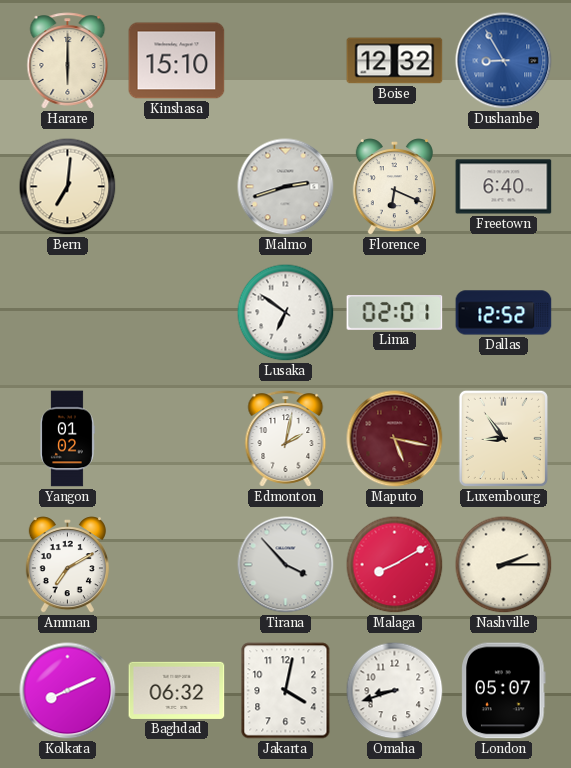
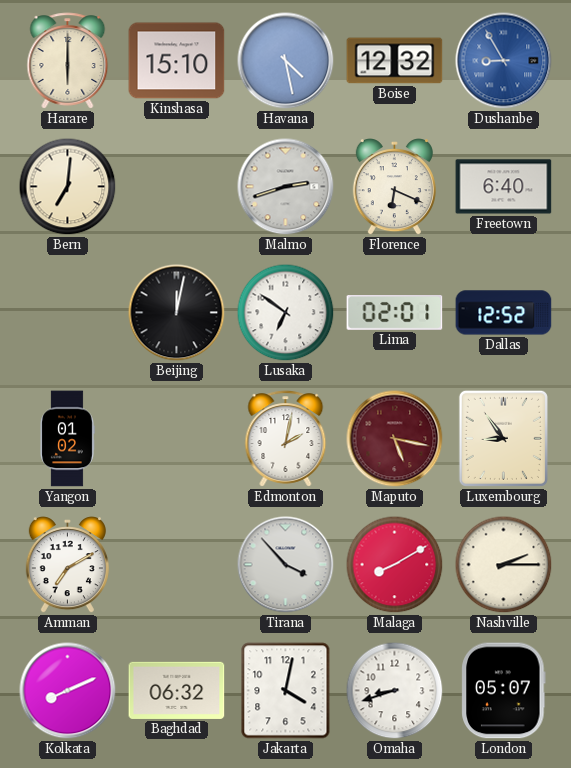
Havana: none -> 4:28
Beijing: none -> 12:02
